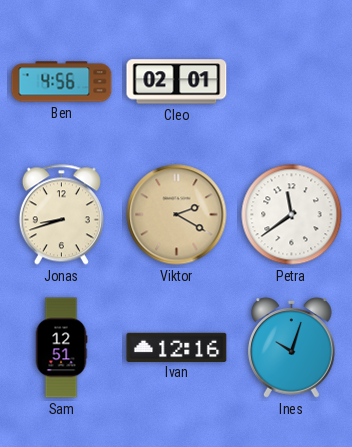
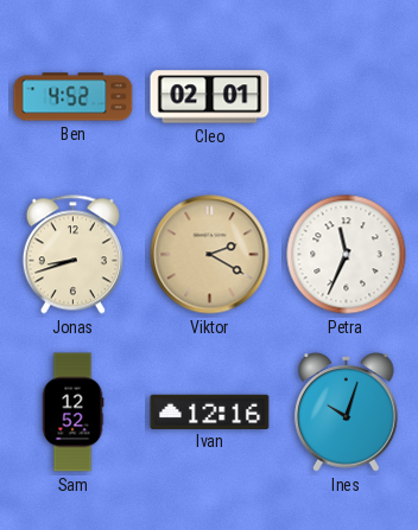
Ben: 4:56 -> 4:52
Petra: 11:39 -> 11:34
Sam: 12:51 -> 12:52
